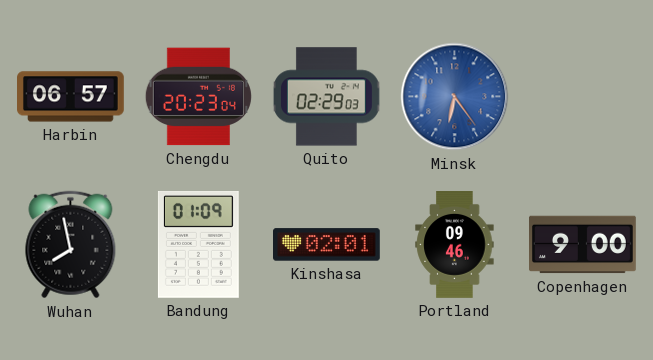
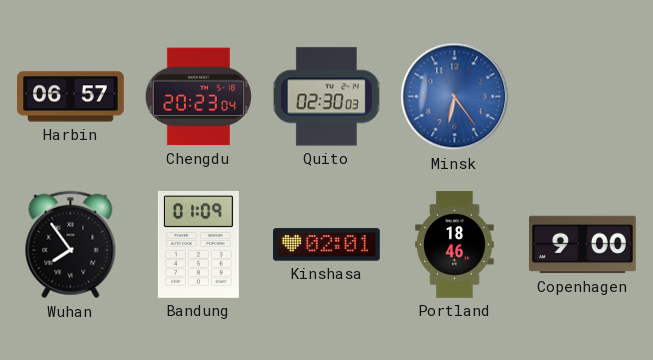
Quito: 02:29 -> 02:30
Wuhan: 7:58 -> 7:54
Portland: 09:46 -> 18:46
